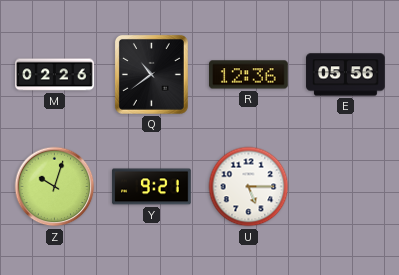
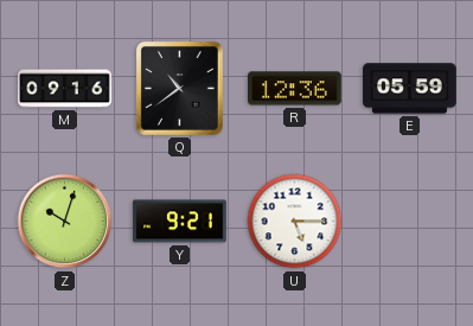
M: 02:26 -> 09:16
E: 05:56 -> 05:59
